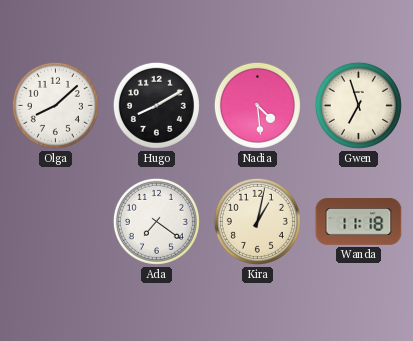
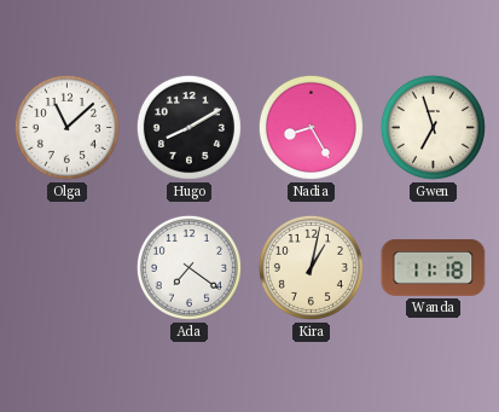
Olga: 8:08 -> 11:08
Nadia: 4:29 -> 8:25
